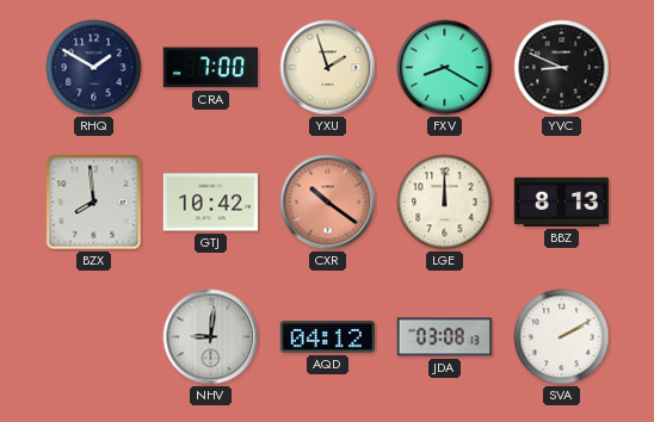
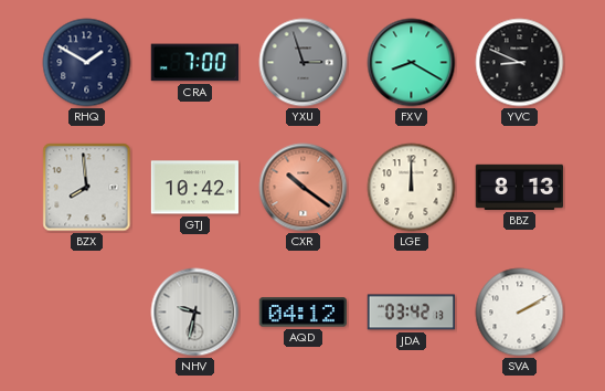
YXU: 1:57 -> 2:57
YXU dial: cream -> grey
NHV: 9:01 -> 9:32
JDA: 03:08 -> 03:42
